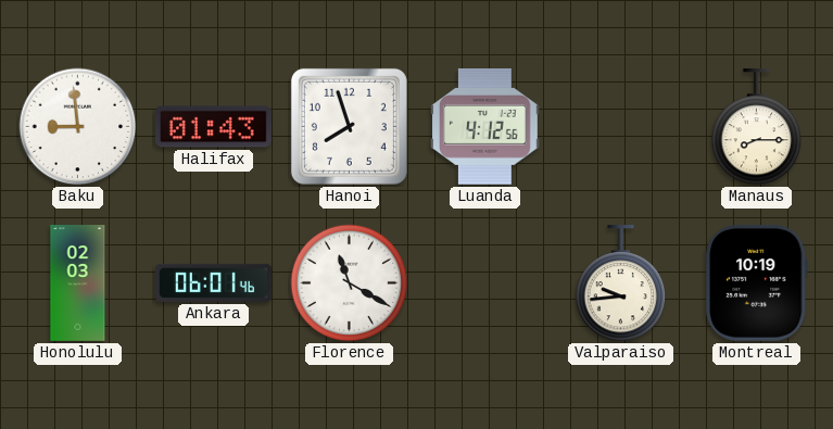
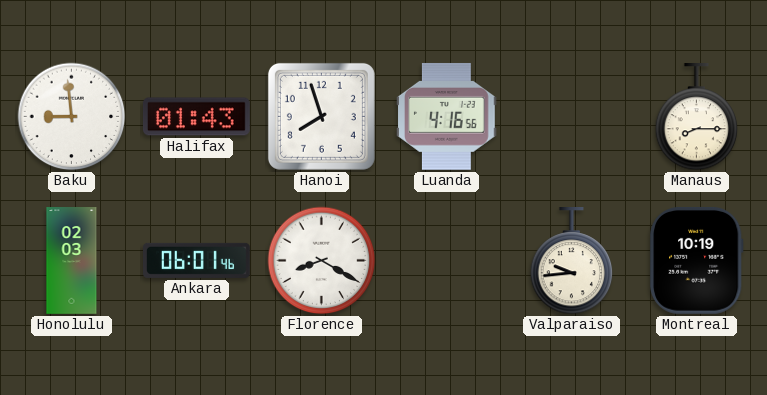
Luanda: 4:12 -> 4:16
Florence: 11:20 -> 8:20
